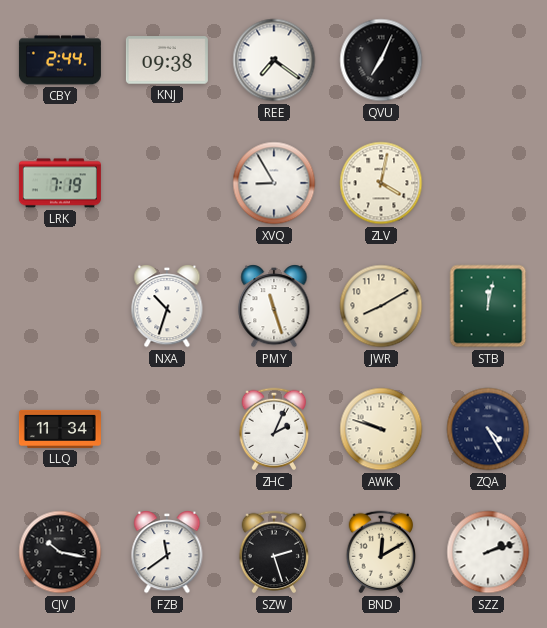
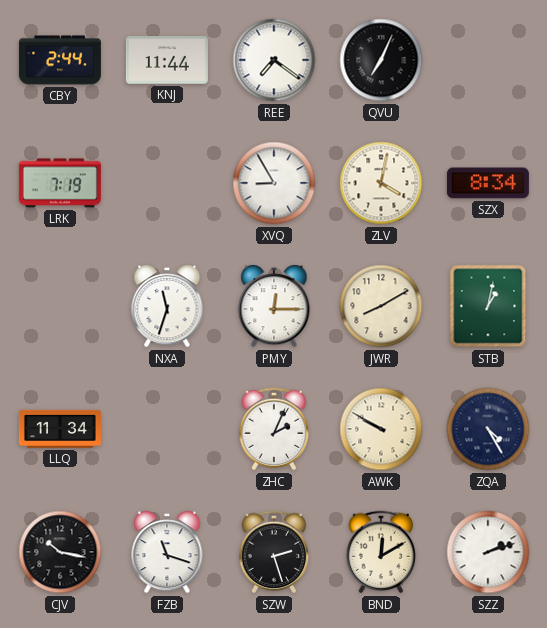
KNJ: 09:38 -> 11:44
SZX: none -> 8:34
NXA: 10:33 -> 11:33
PMY: 11:27 -> 12:15
STB: 12:02 -> 1:02
AWK: 9:48 -> 9:50
FZB: 11:39 -> 11:18
